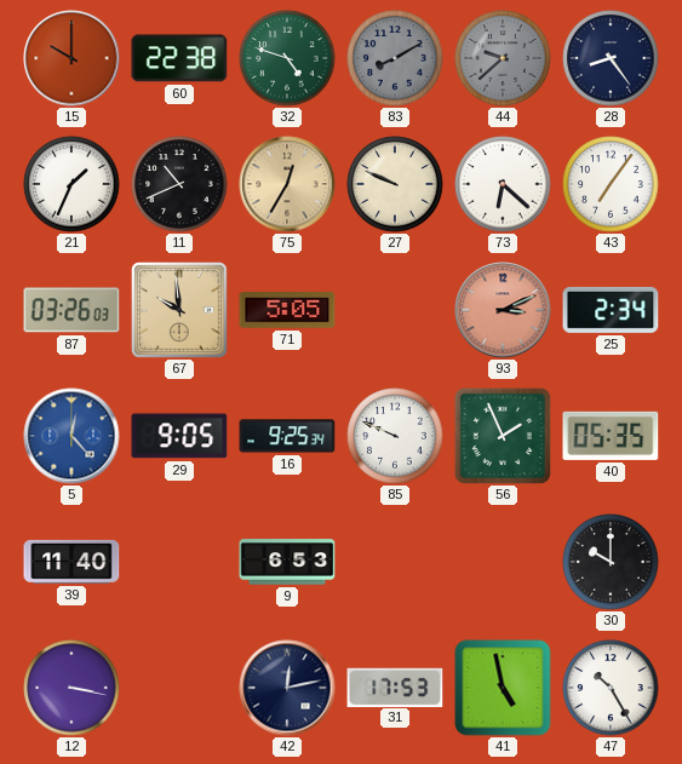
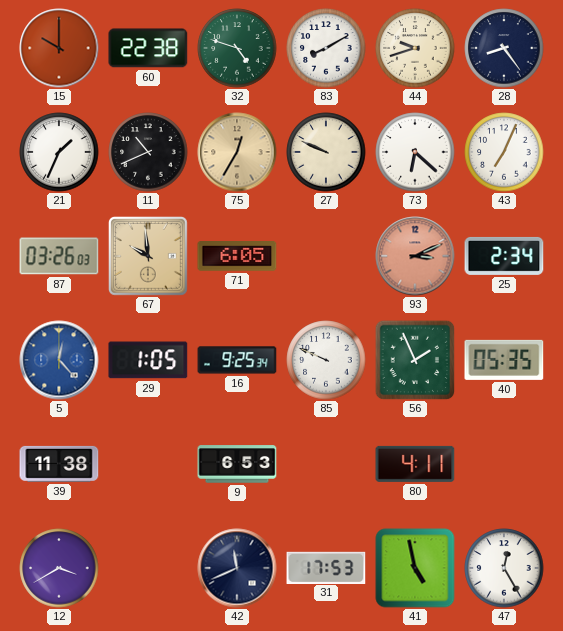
83 dial: grey -> white
44: 9:38 -> 9:42
44 dial: grey -> cream
43: 7:06 -> 7:04
71: 5:05 -> 6:05
29: 9:05 -> 1:05
39: 11:40 -> 11:38
80: none -> 4:11
30: 10:00 -> none
12: 3:17 -> 3:40
42: 12:13 -> 11:41
47: 10:25 -> 12:25
